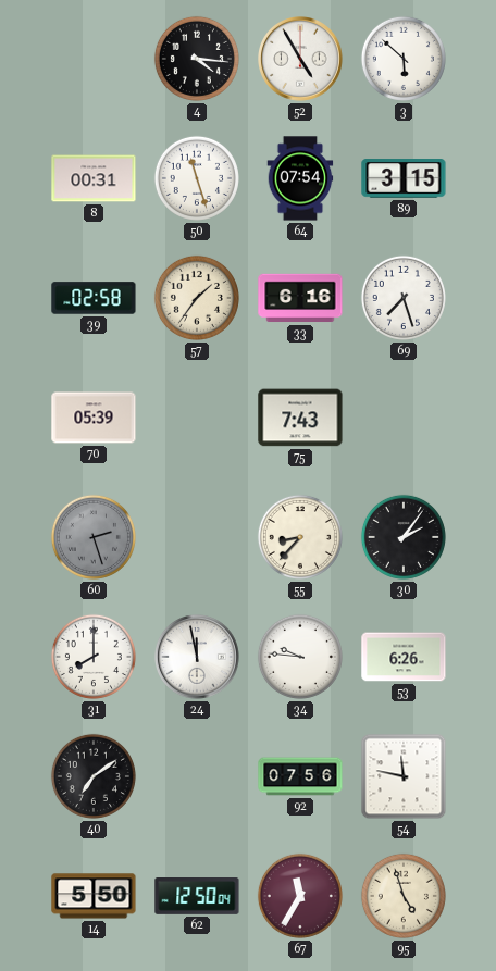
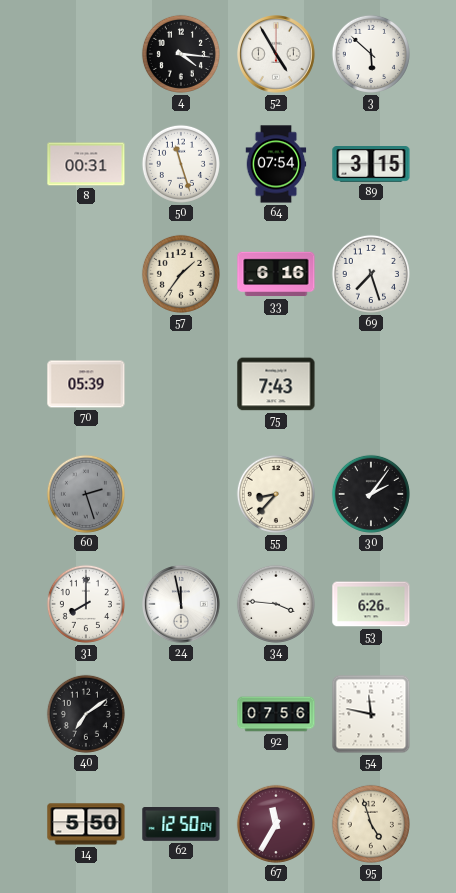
39: 02:58 -> none
34: 9:46 -> 3:46
